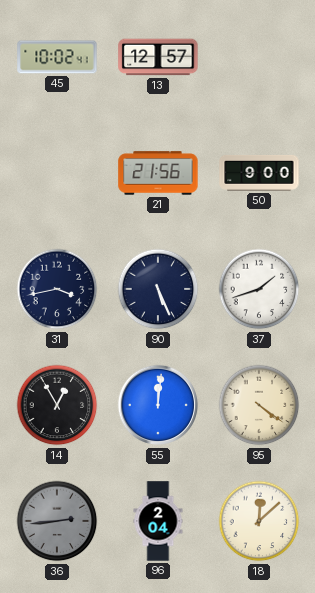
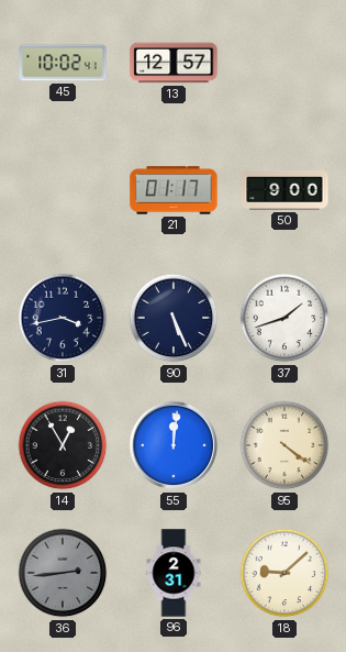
21: 21:56 -> 01:17
96: 2:04 -> 2:31
18: 12:08 -> 9:08
